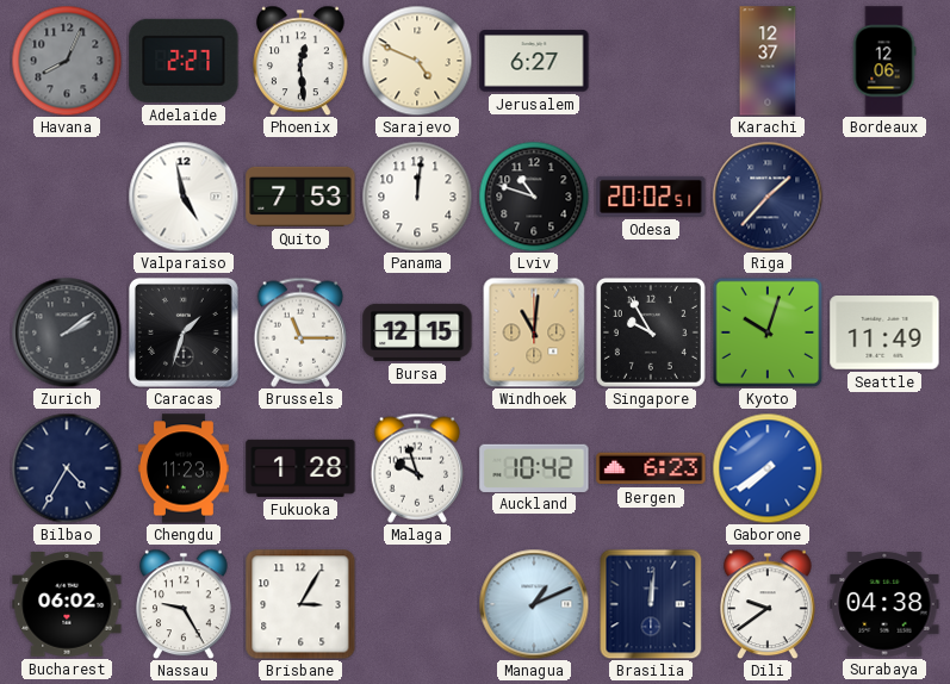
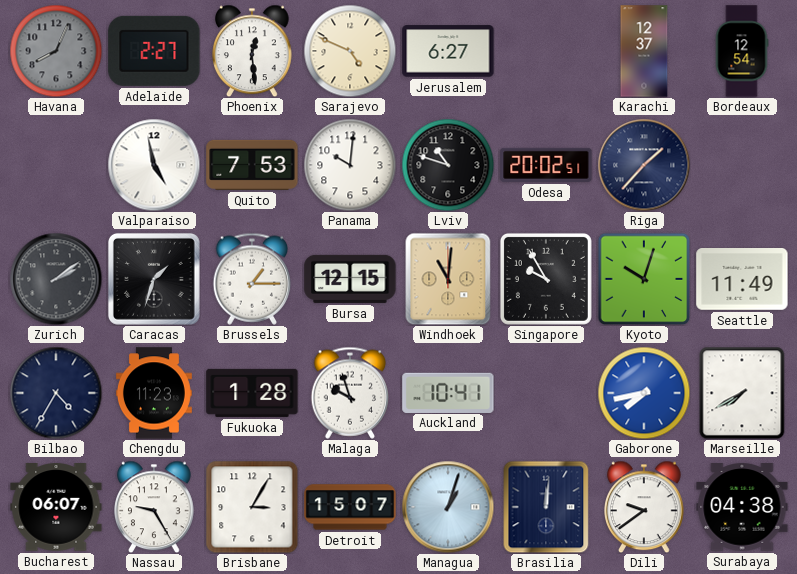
Bordeaux: 12:06 -> 12:54
Panama: 12:01 -> 10:01
Brussels: 11:15 -> 1:15
Auckland: 10:42 -> 10:41
Bergen: 6:23 -> none
Gaborone: 7:39 -> 7:43
Marseille: none -> 7:40
Bucharest: 06:02 -> 06:07
Detroit: none -> 15:07
Managua: 1:11 -> 1:03
